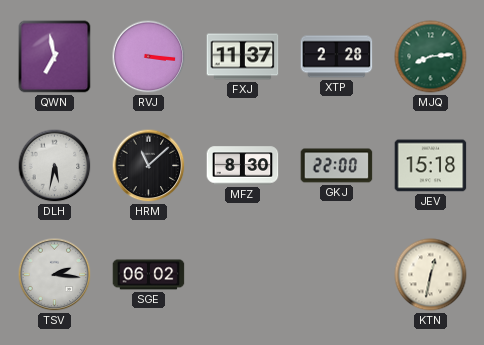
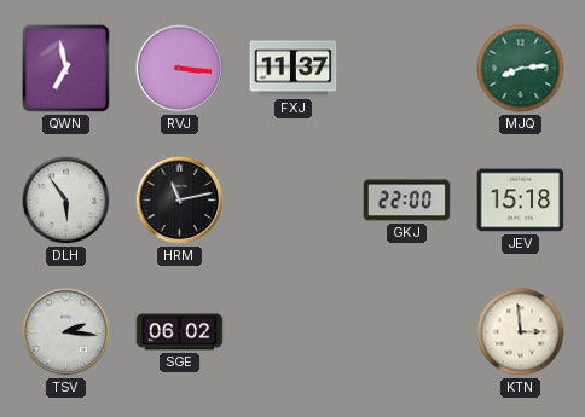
XTP: 2:28 -> none
DLH: 5:32 -> 5:54
HRM: 11:08 -> 11:13
MFZ: 8:30 -> none
KTN: 12:32 -> 2:59
